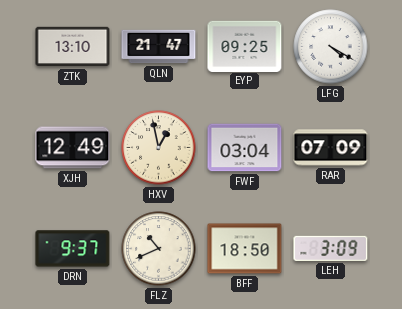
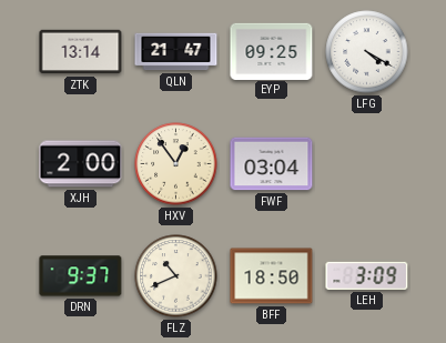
ZTK: 13:10 -> 13:14
XJH: 12:49 -> 2:00
HXV: 12:58 -> 12:54
RAR: 07:09 -> none
